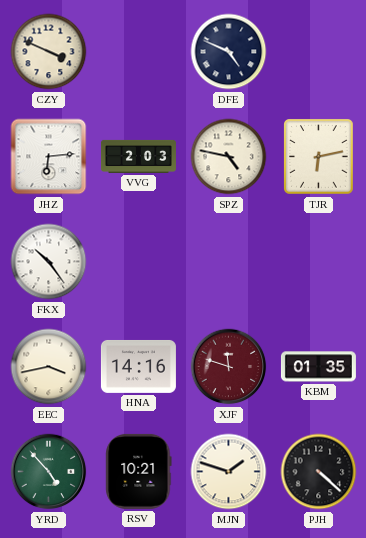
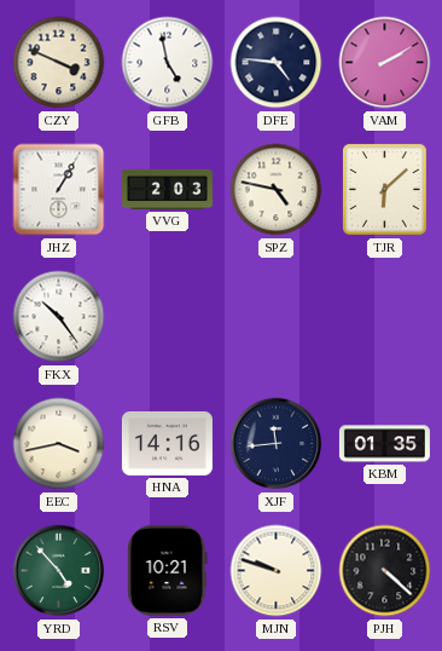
GFB: none -> 4:58
DFE: 4:49 -> 4:46
VAM: none -> 2:10
JHZ: 6:14 -> 1:05
TJR: 6:13 -> 6:08
XJF: 11:48 -> 11:44
XJF dial: burgundy -> navy
MJN: 1:48 -> 9:48
